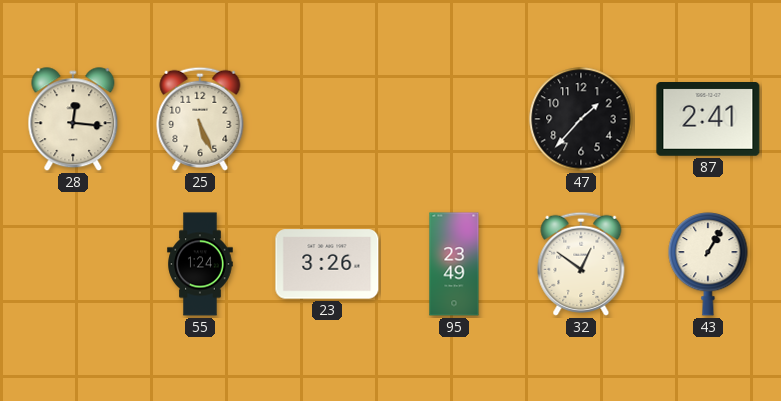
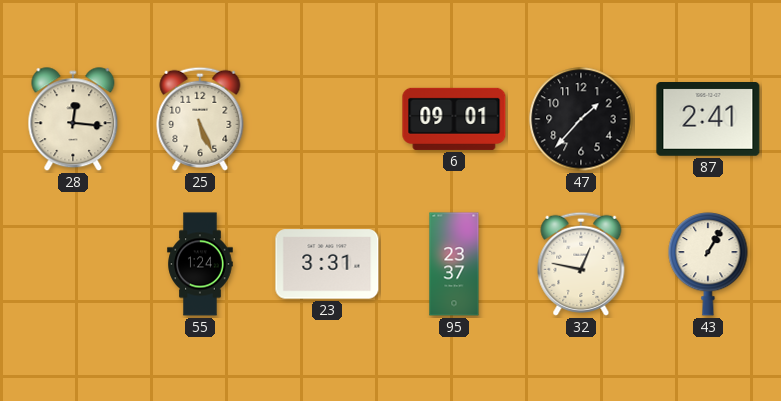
6: none -> 09:01
23: 3:26 -> 3:31
95: 23:49 -> 23:37
32: 12:51 -> 12:47
